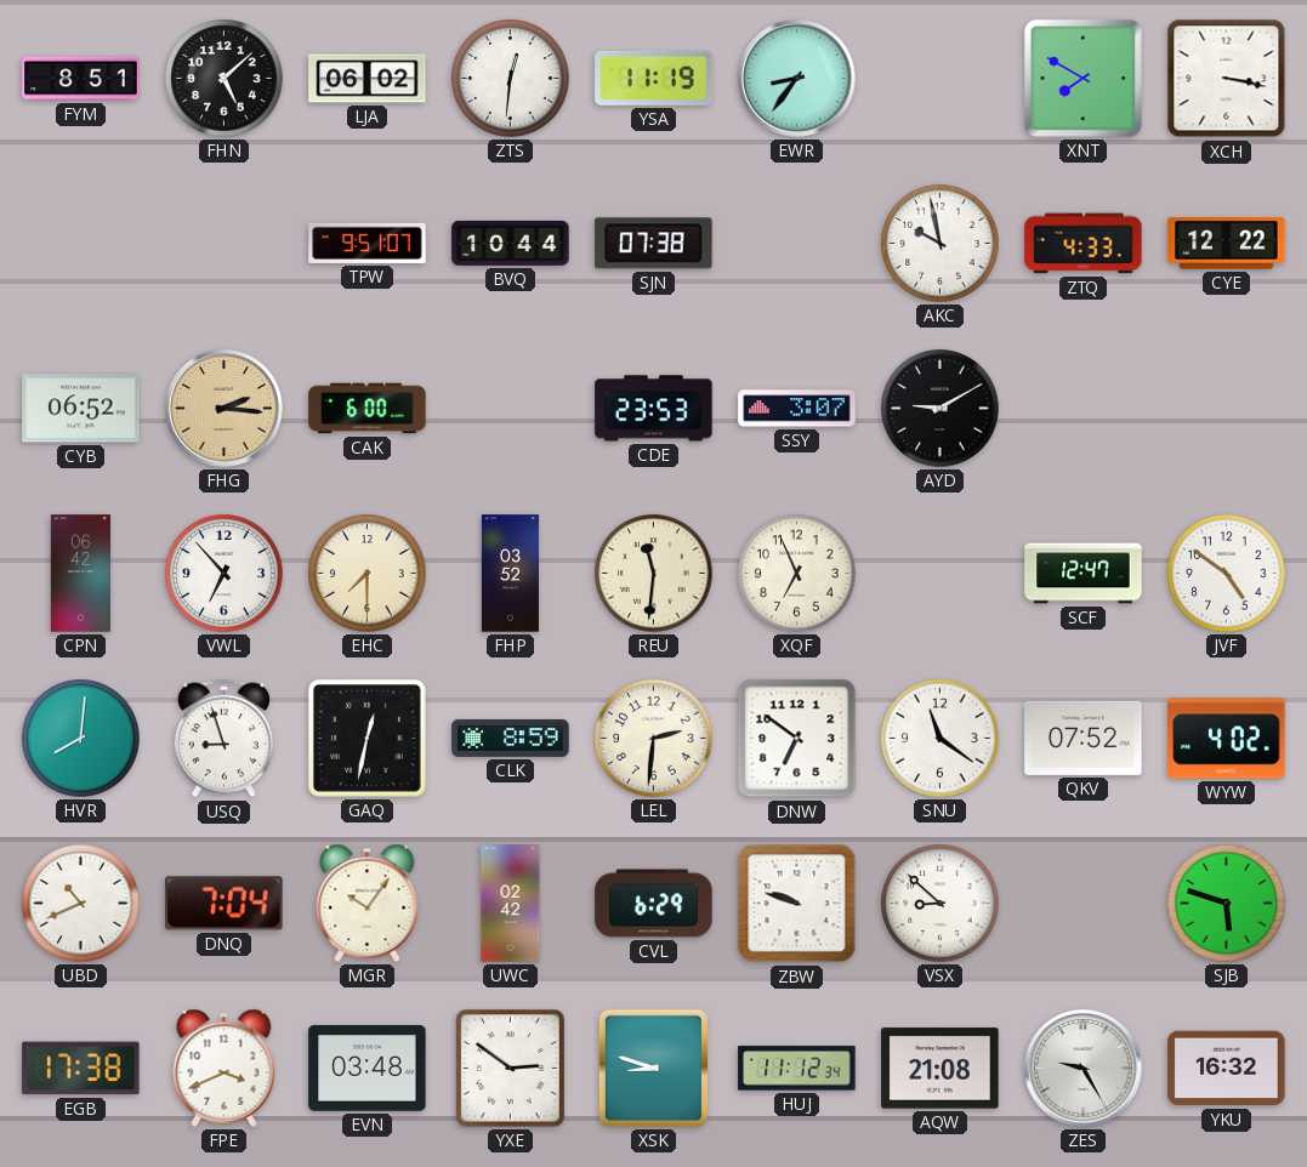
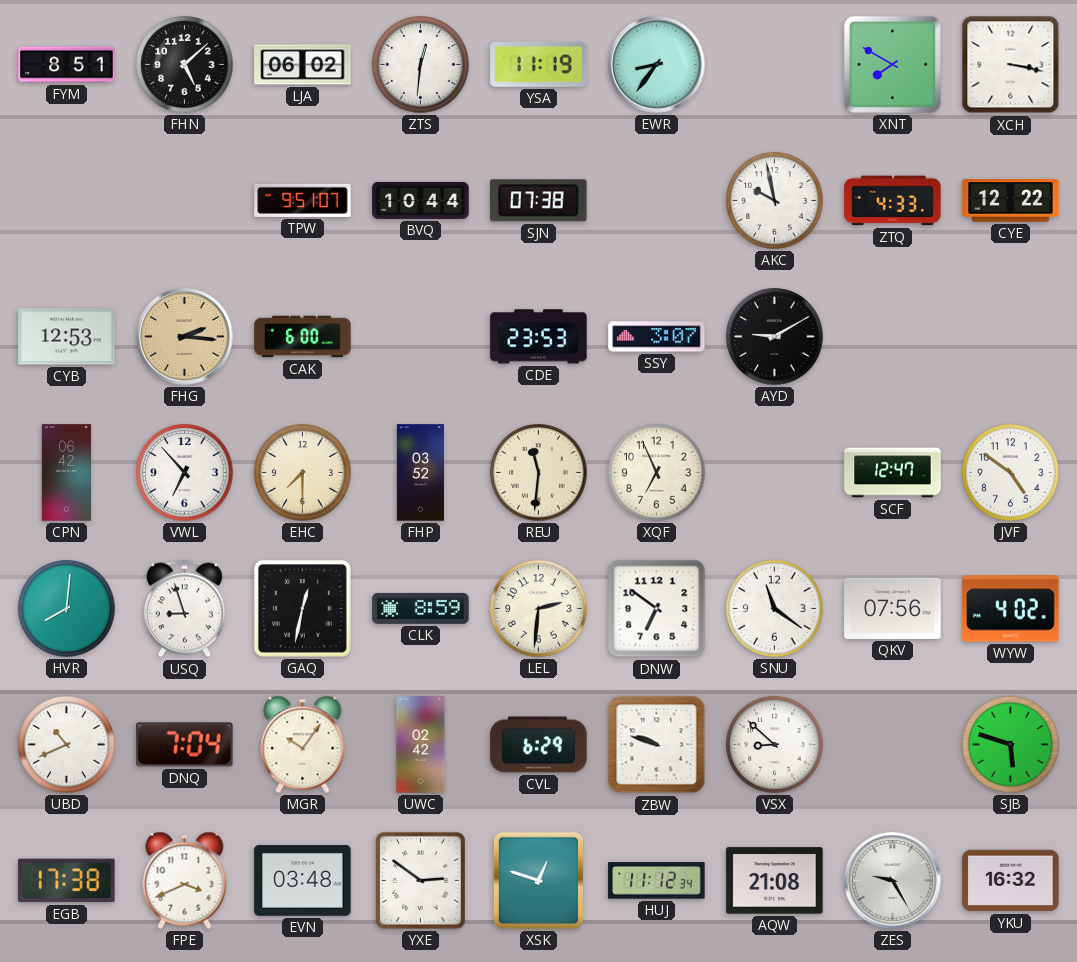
CYB: 06:52 -> 12:53
QKV: 07:52 -> 07:56
XSK: 8:48 -> 12:48
